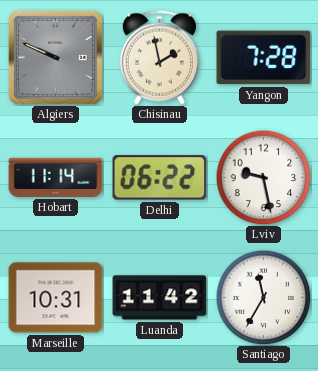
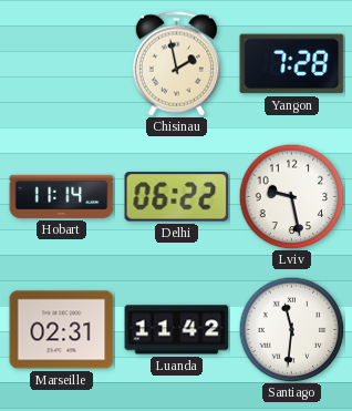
Algiers: 9:49 -> none
Marseille: 10:31 -> 02:31
Santiago: 11:35 -> 11:31
